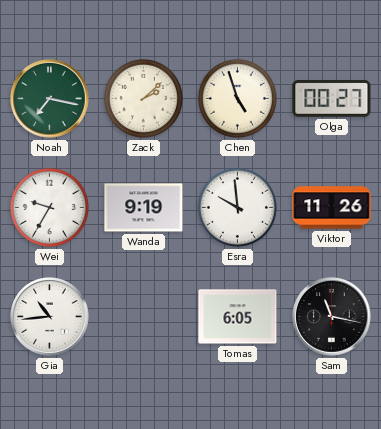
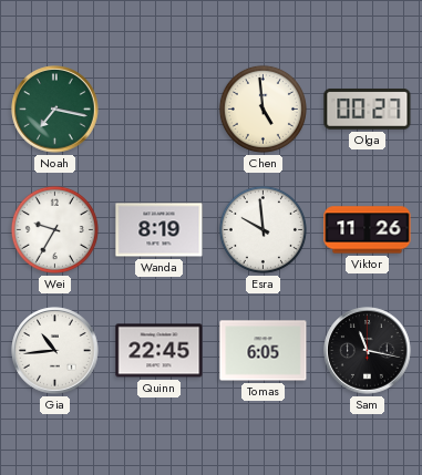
Zack: 2:08 -> none
Chen: 4:57 -> 4:59
Wanda: 9:19 -> 8:19
Quinn: none -> 22:45
